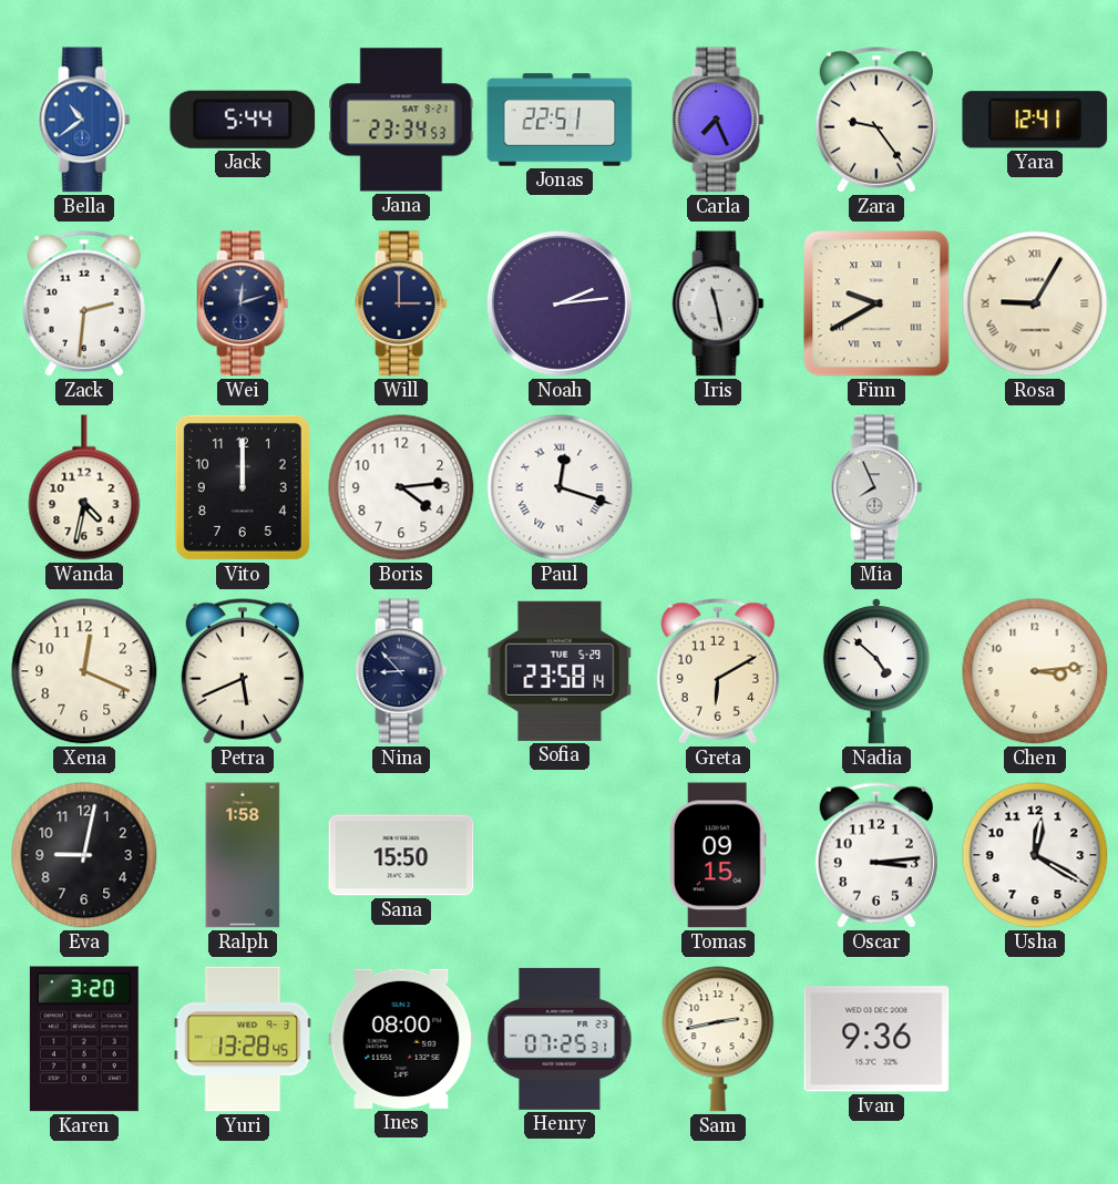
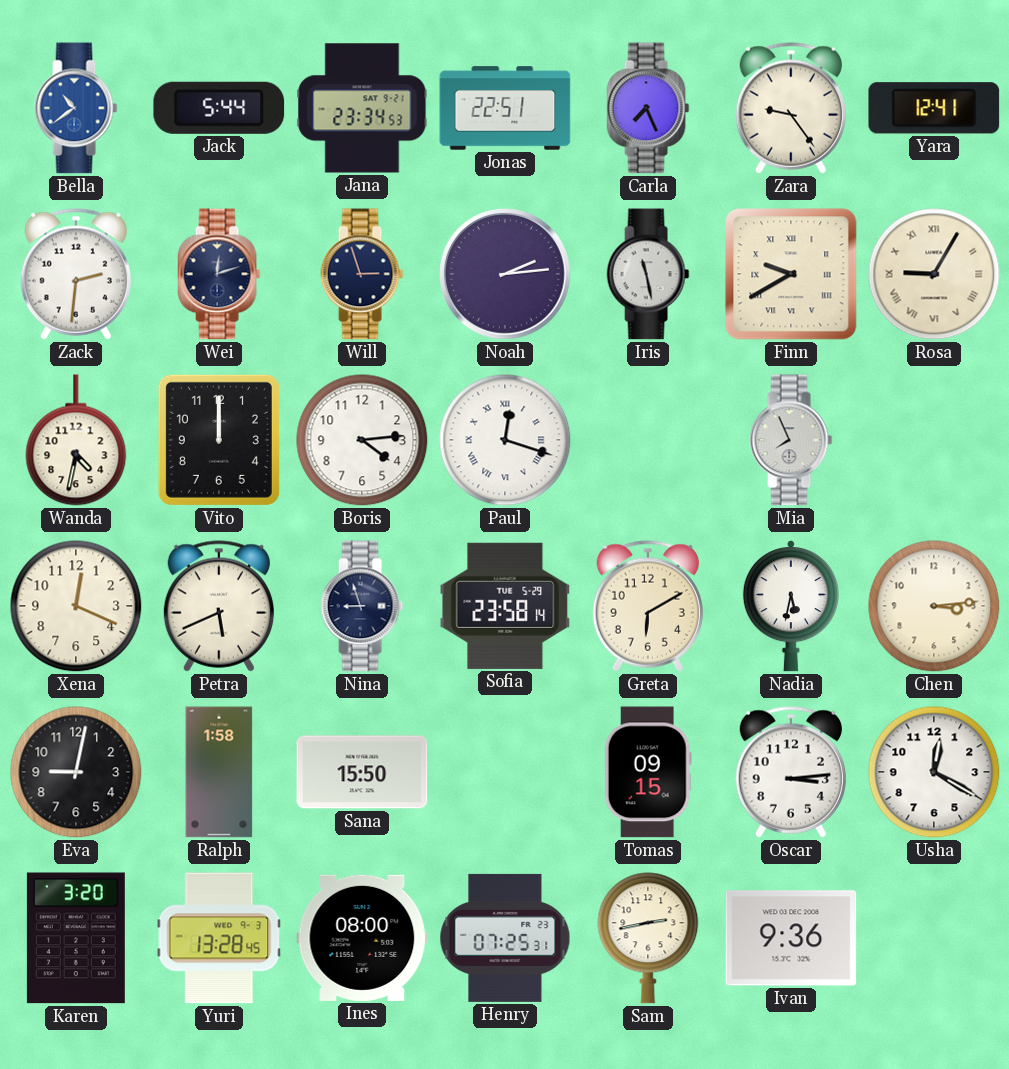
Will: 3:00 -> 2:57
Nina: 8:53 -> 8:57
Nadia: 4:52 -> 5:32
